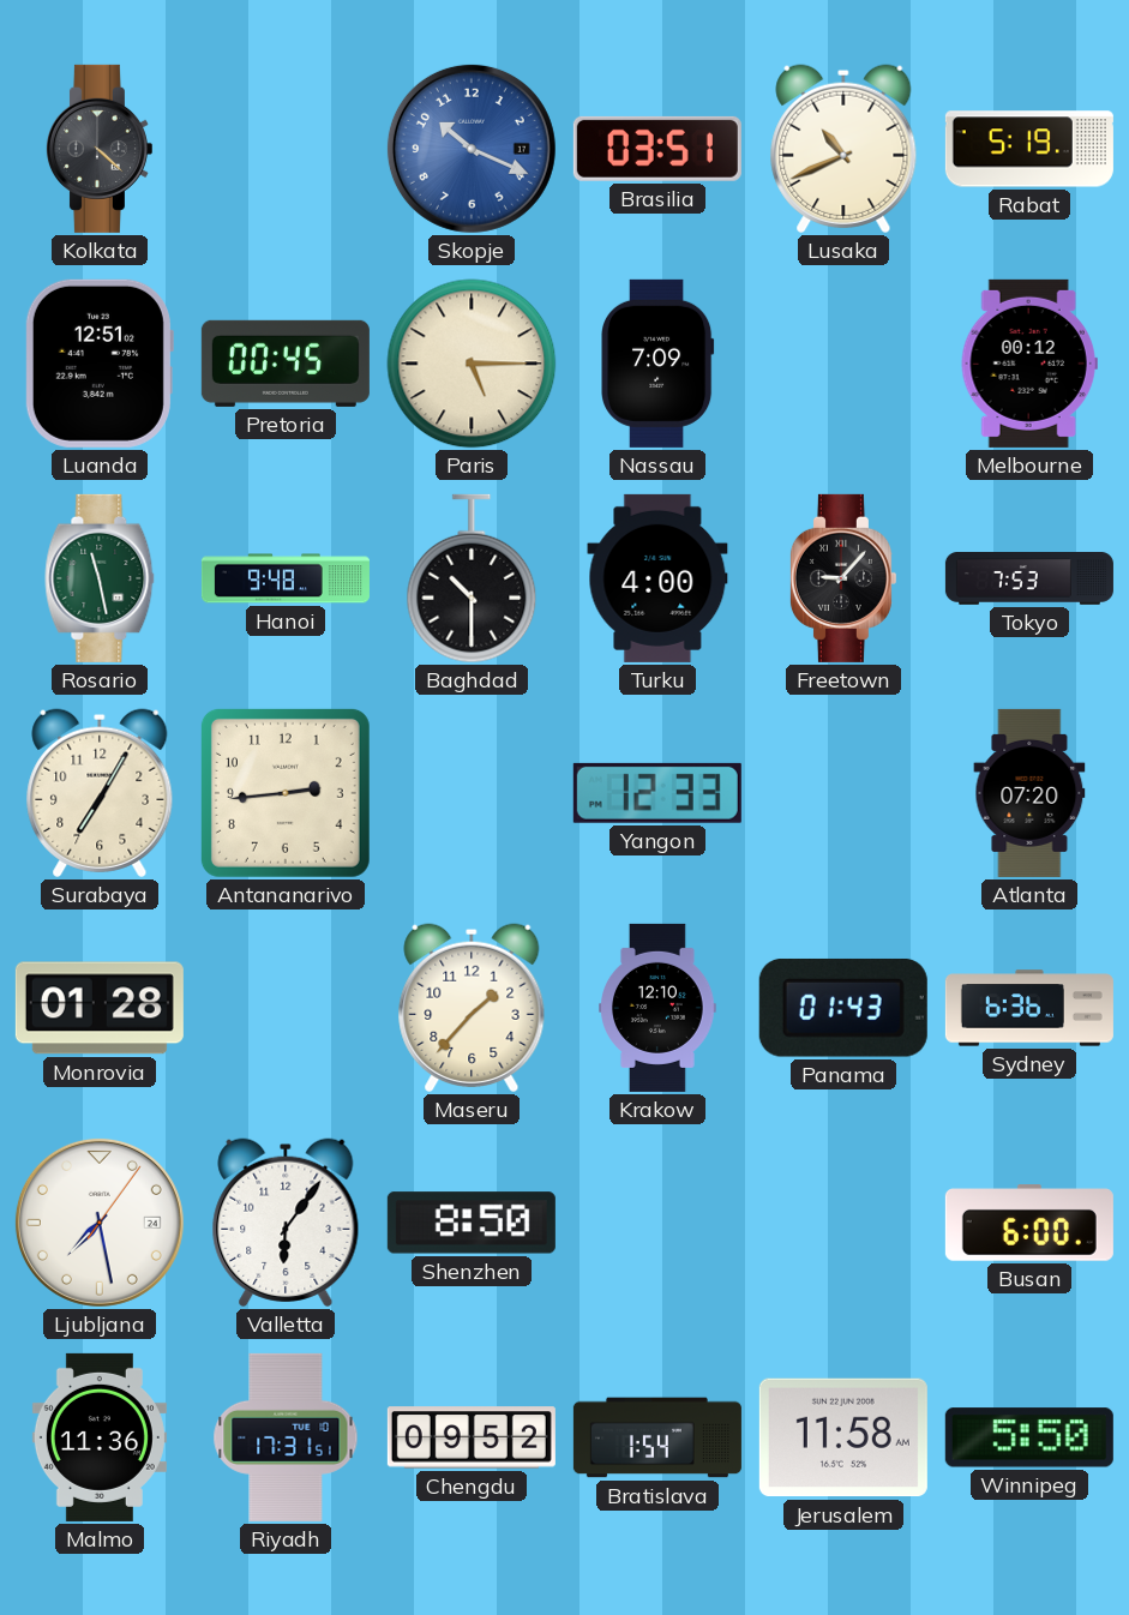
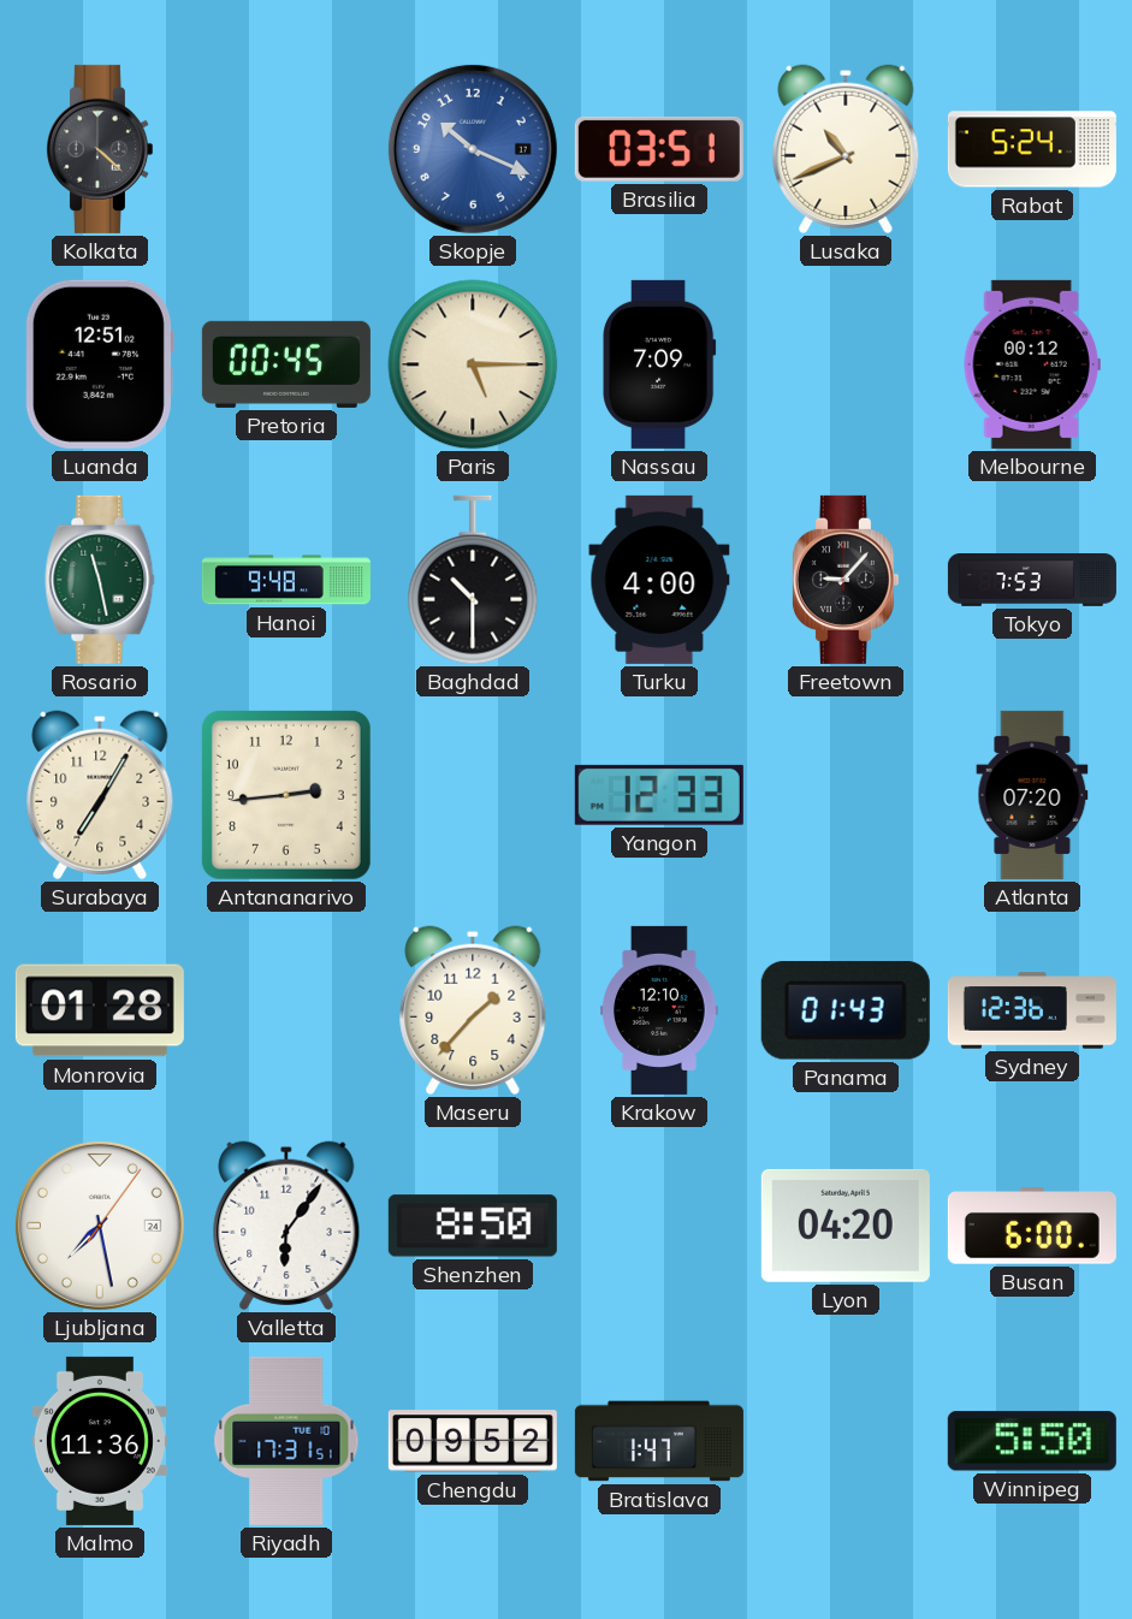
Rabat: 5:19 -> 5:24
Sydney: 6:36 -> 12:36
Lyon: none -> 04:20
Bratislava: 1:54 -> 1:47
Jerusalem: 11:58 -> none
